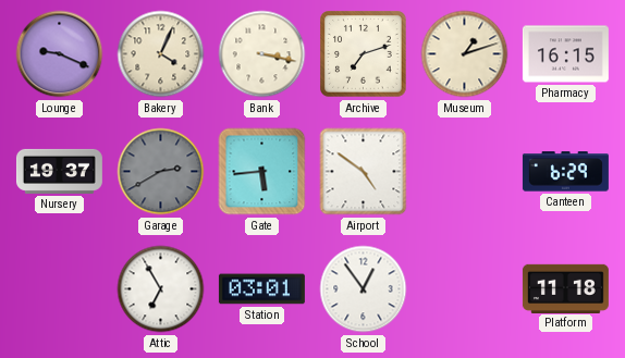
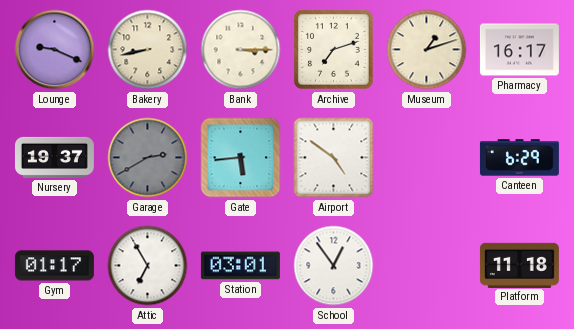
Bakery: 4:04 -> 8:43
Bank: 3:17 -> 3:15
Pharmacy: 16:15 -> 16:17
Gym: none -> 01:17
